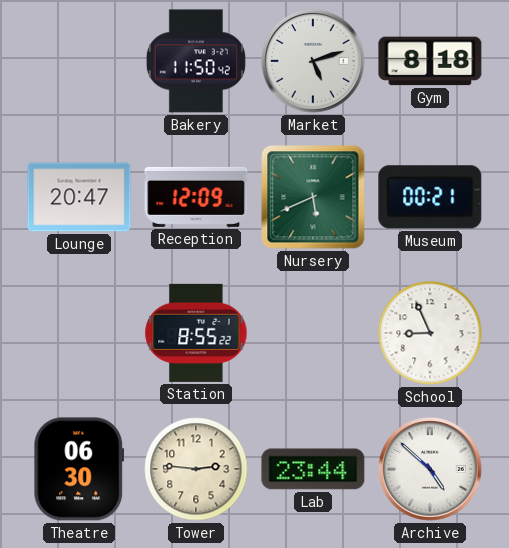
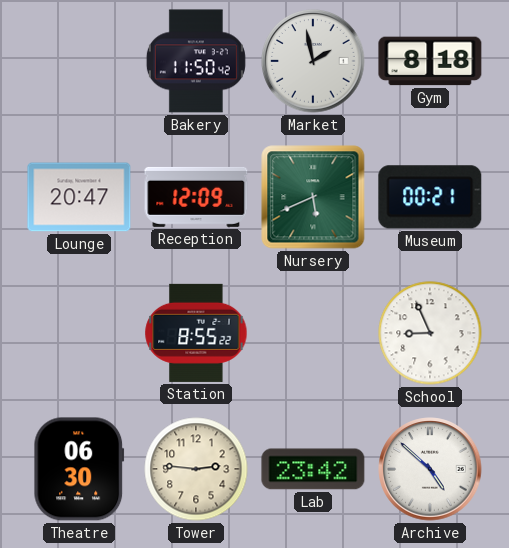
Market: 5:12 -> 1:58
Lab: 23:44 -> 23:42
